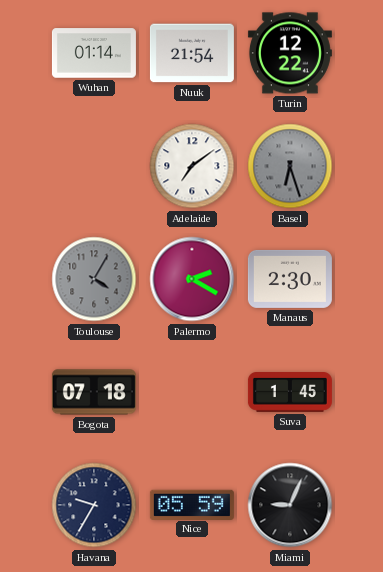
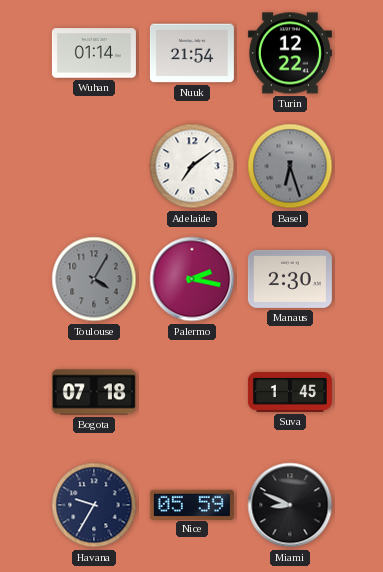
Palermo: 2:20 -> 2:17
Miami: 9:04 -> 8:49
